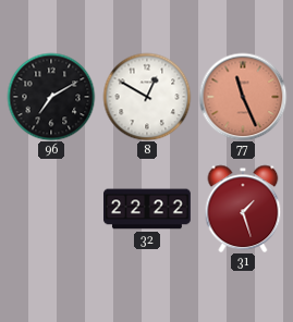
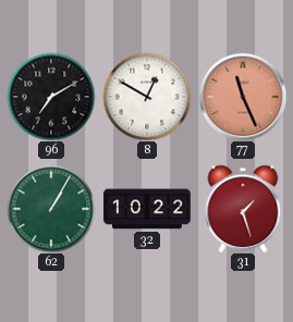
62: none -> 1:05
32: 22:22 -> 10:22
